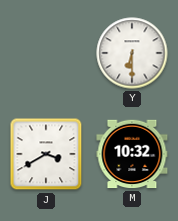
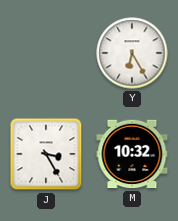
Y: 6:30 -> 6:25
J: 3:40 -> 3:25
